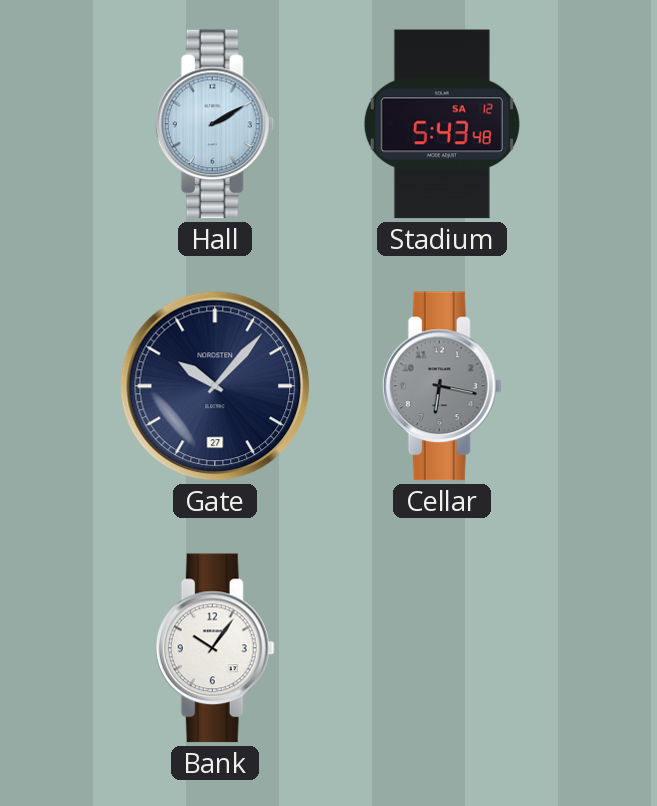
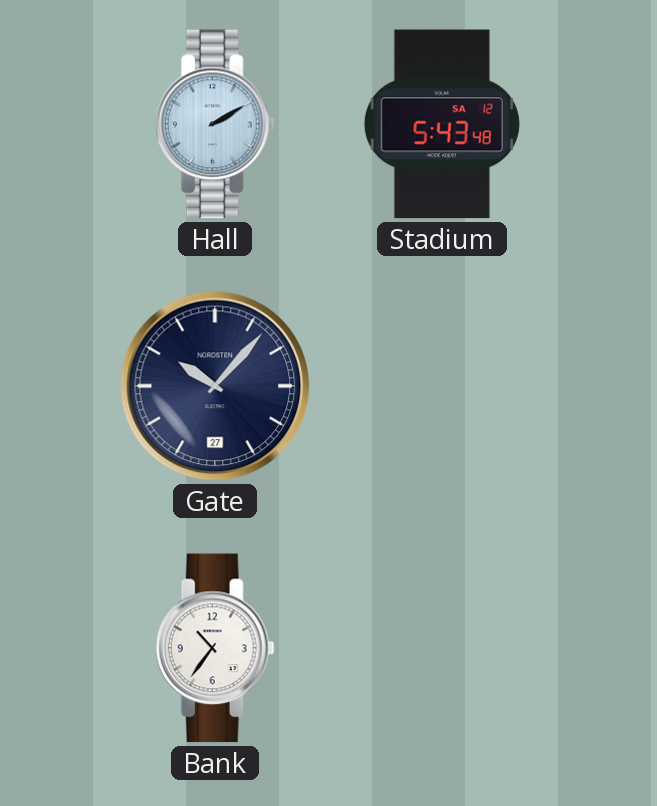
Cellar: 6:17 -> none
Bank: 10:06 -> 10:36
